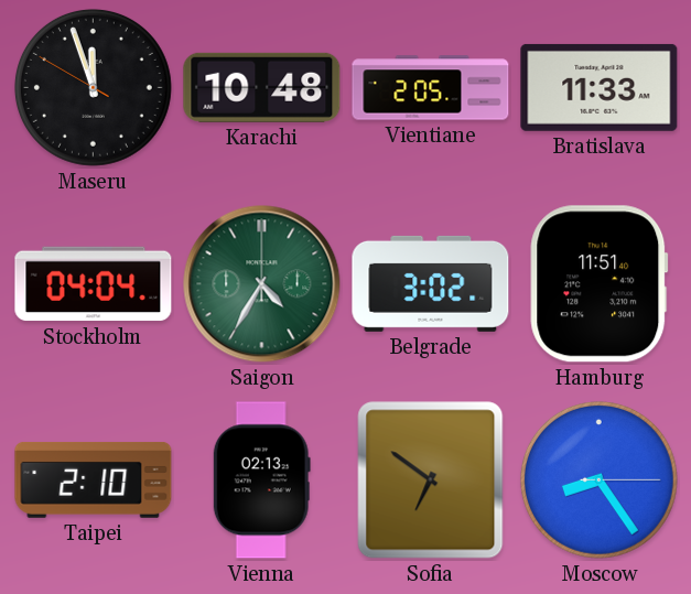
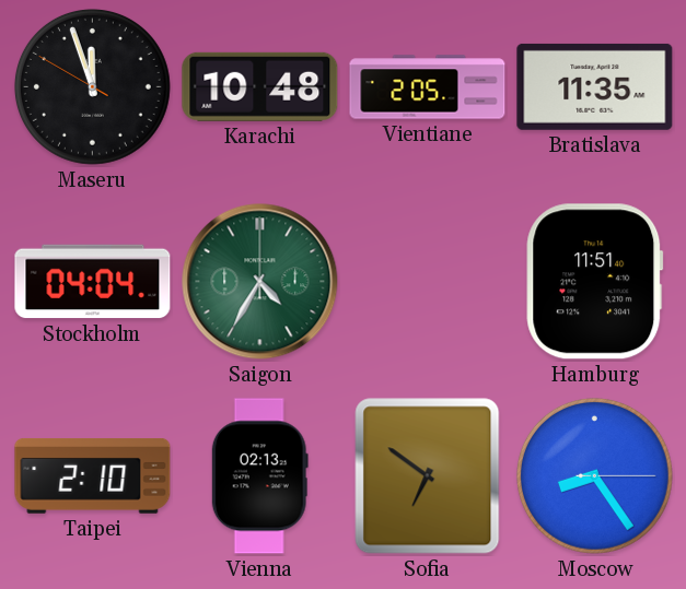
Bratislava: 11:33 -> 11:35
Belgrade: 3:02 -> none
